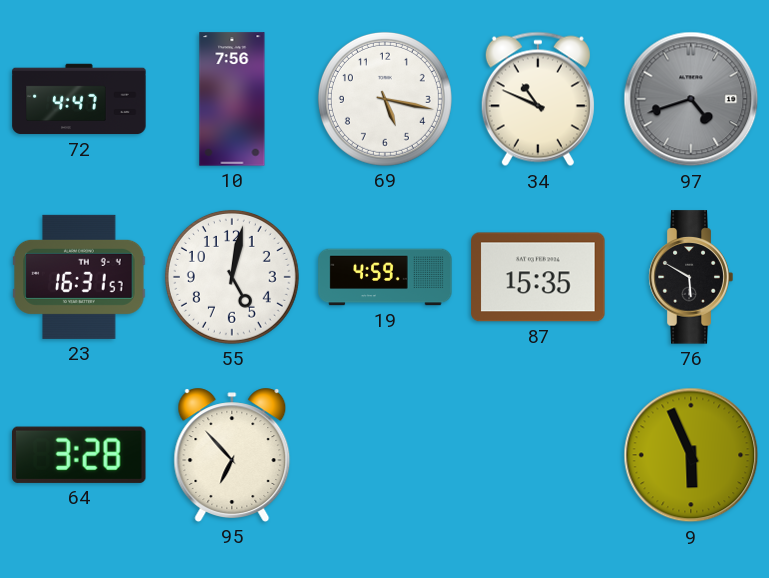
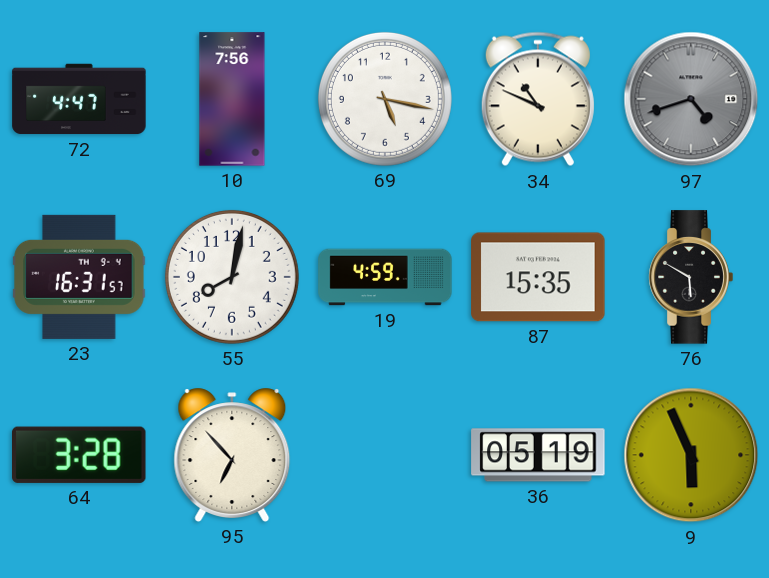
55: 5:02 -> 8:02
36: none -> 05:19
